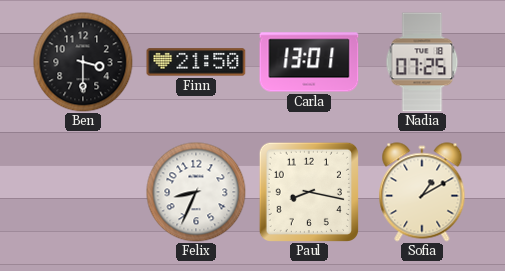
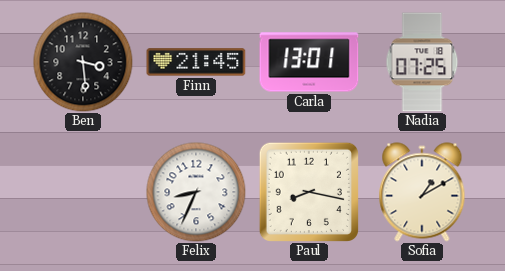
Ben: 3:30 -> 3:29
Finn: 21:50 -> 21:45
